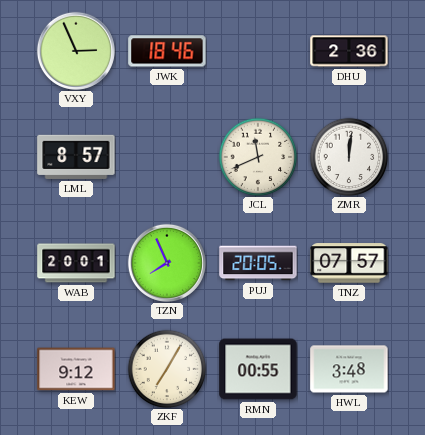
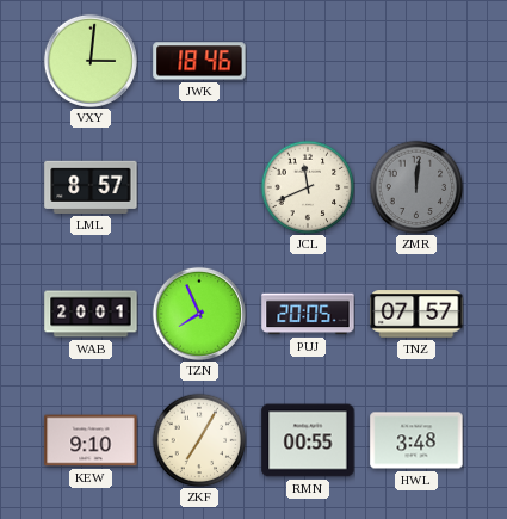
VXY: 2:56 -> 3:01
DHU: 2:36 -> none
ZMR dial: white -> grey
KEW: 9:12 -> 9:10
